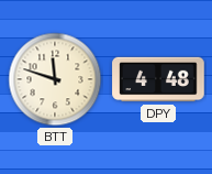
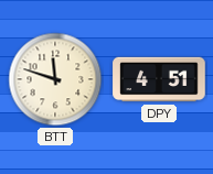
DPY: 4:48 -> 4:51
